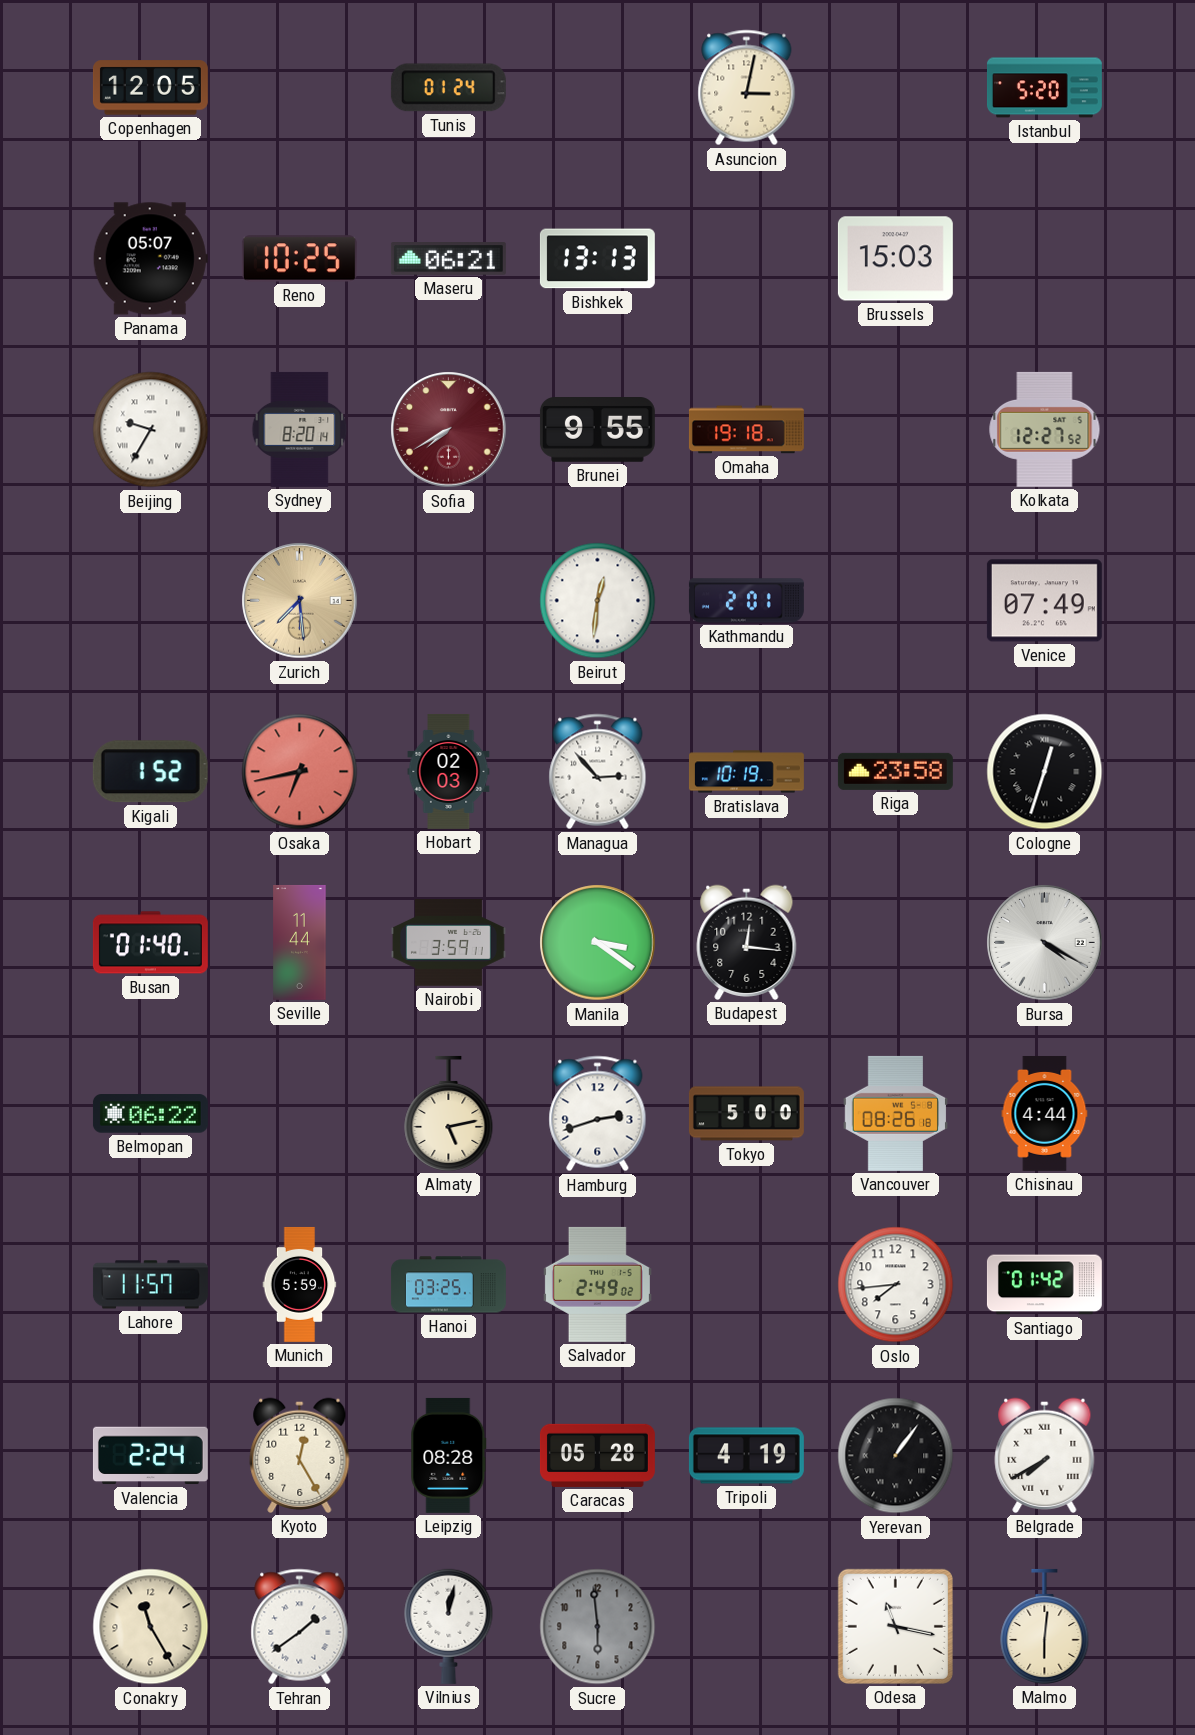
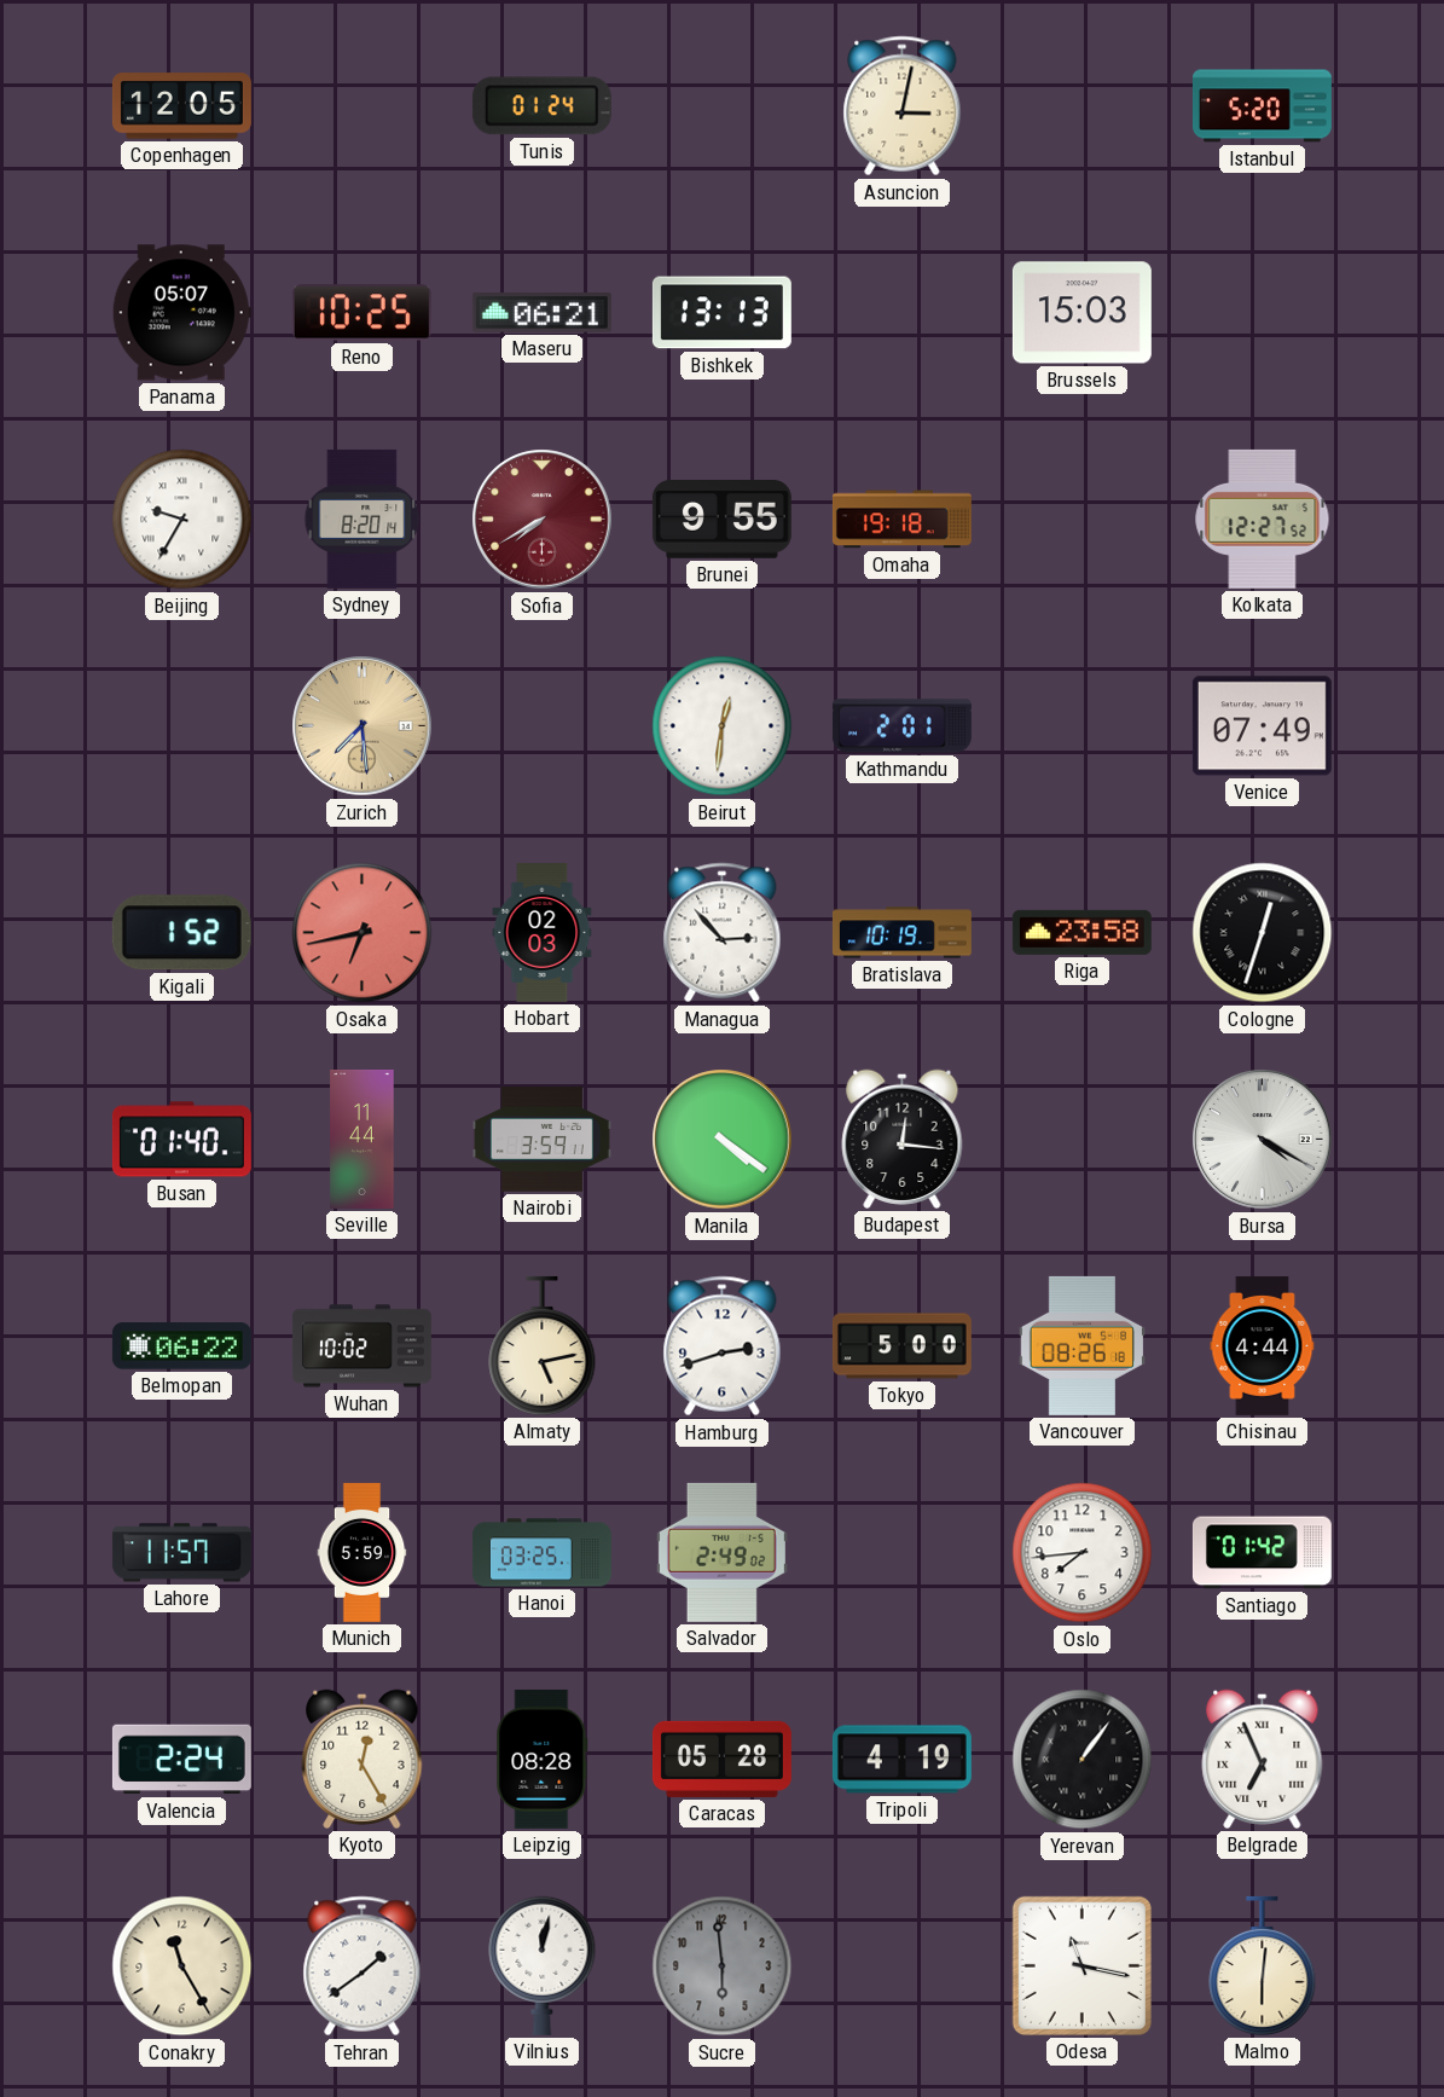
Manila: 3:21 -> 4:21
Wuhan: none -> 10:02
Belgrade: 7:40 -> 6:56
